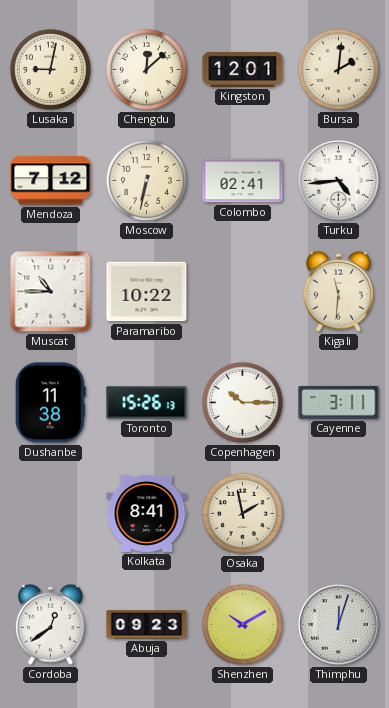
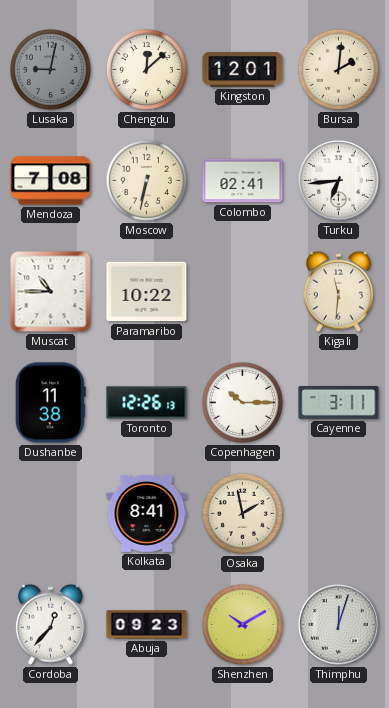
Lusaka dial: cream -> grey
Mendoza: 7:12 -> 7:08
Turku: 4:44 -> 6:44
Toronto: 15:26 -> 12:26
Cordoba: 12:39 -> 12:37
